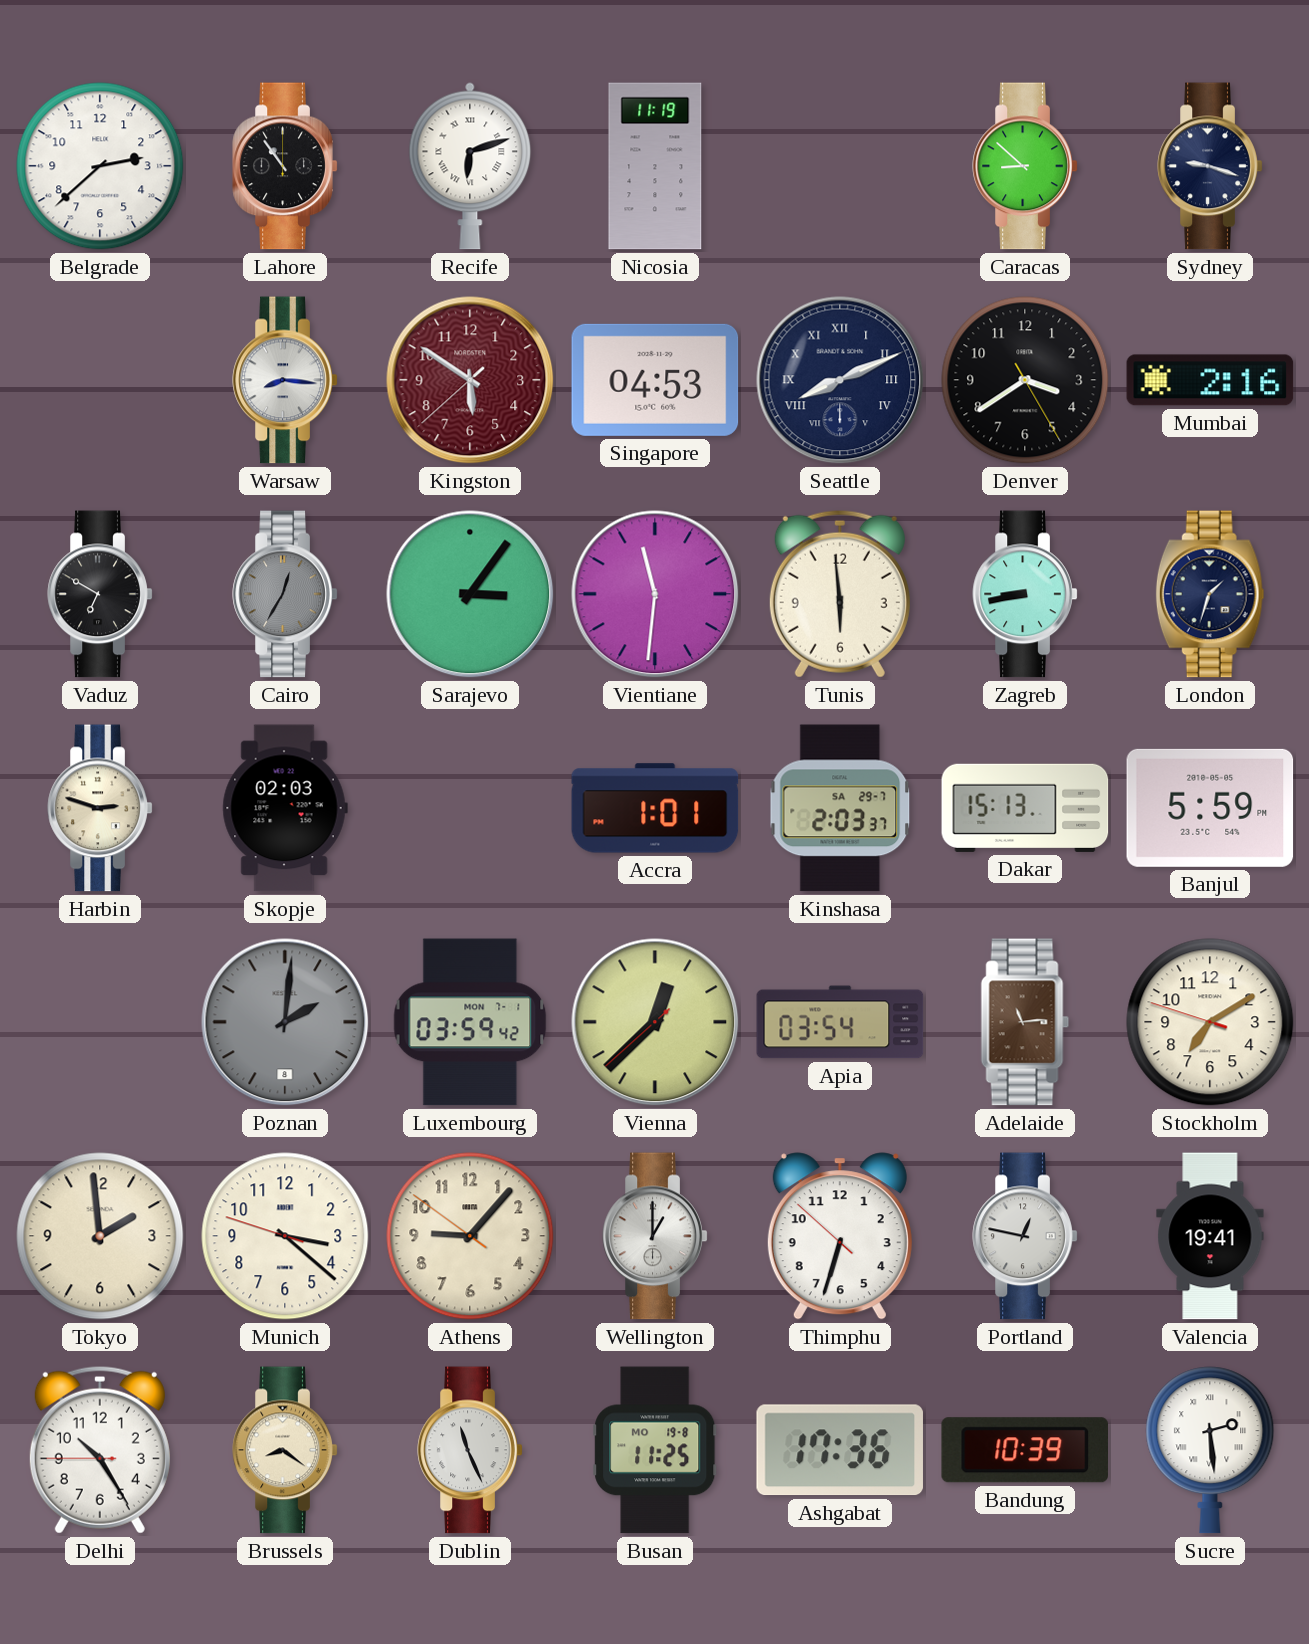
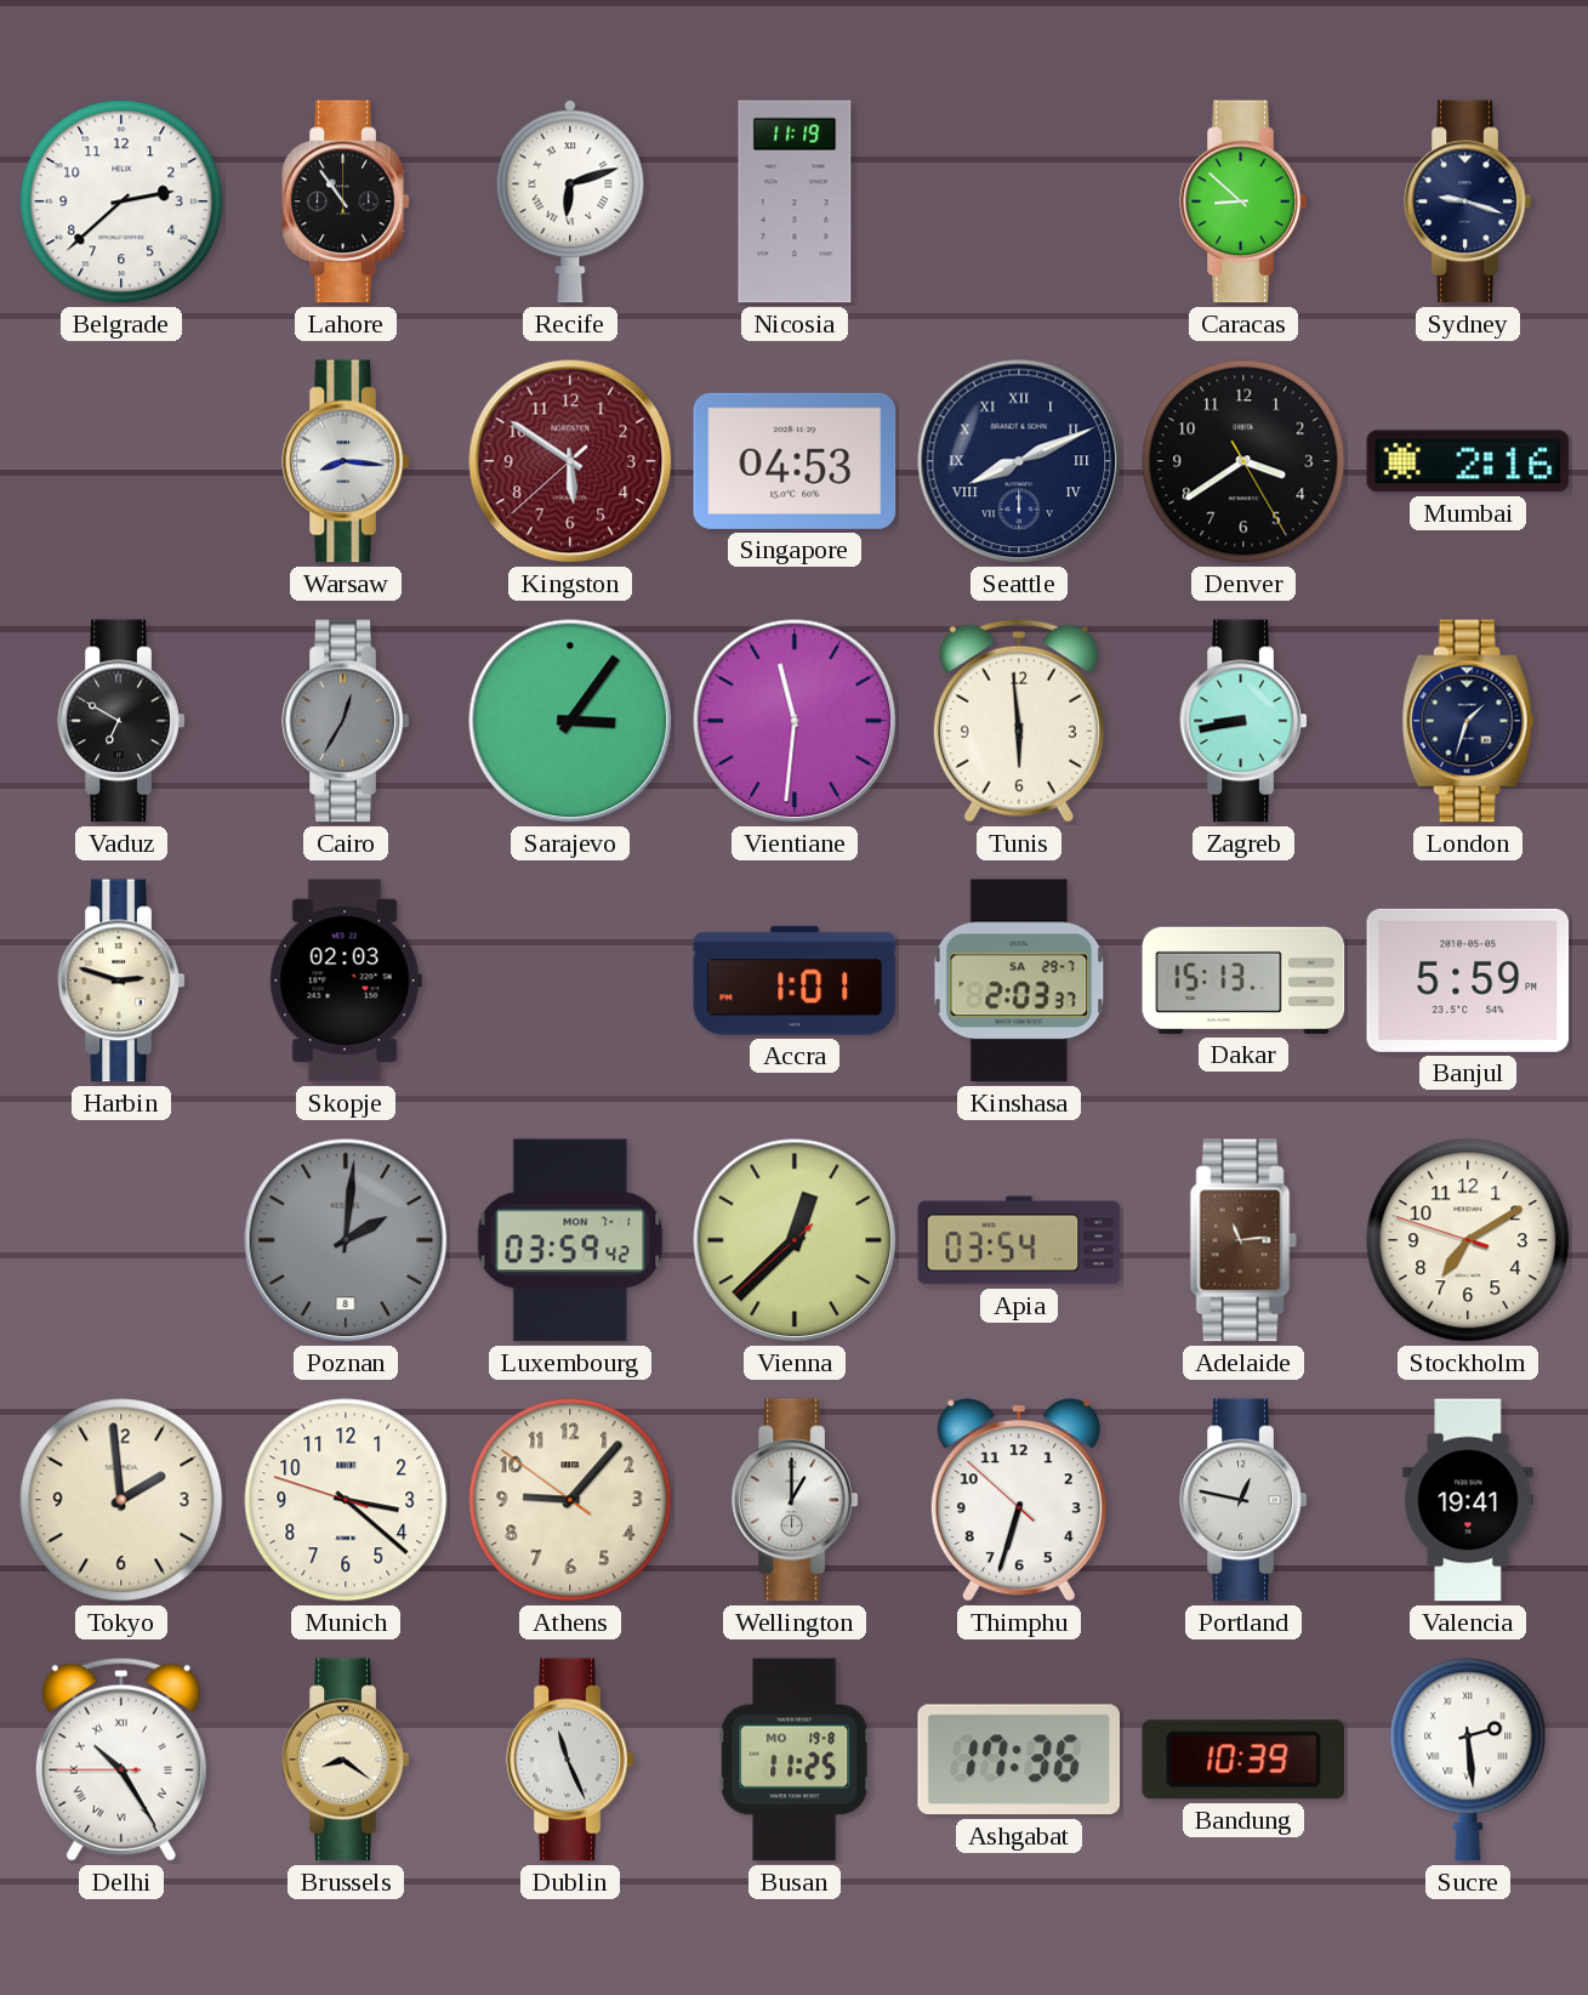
Delhi numerals: Arabic -> Roman
